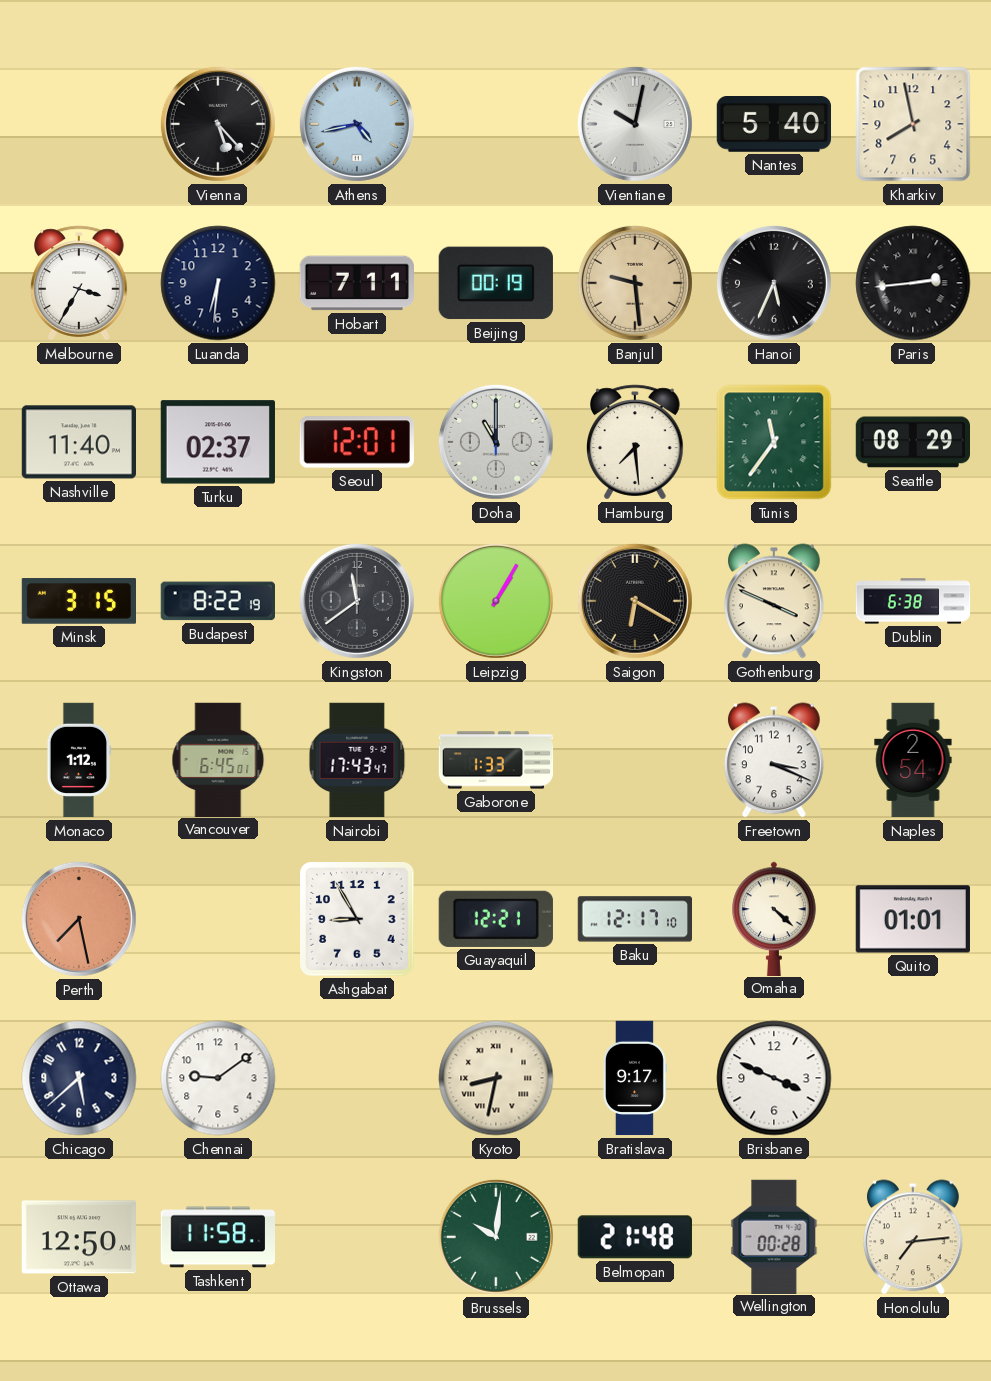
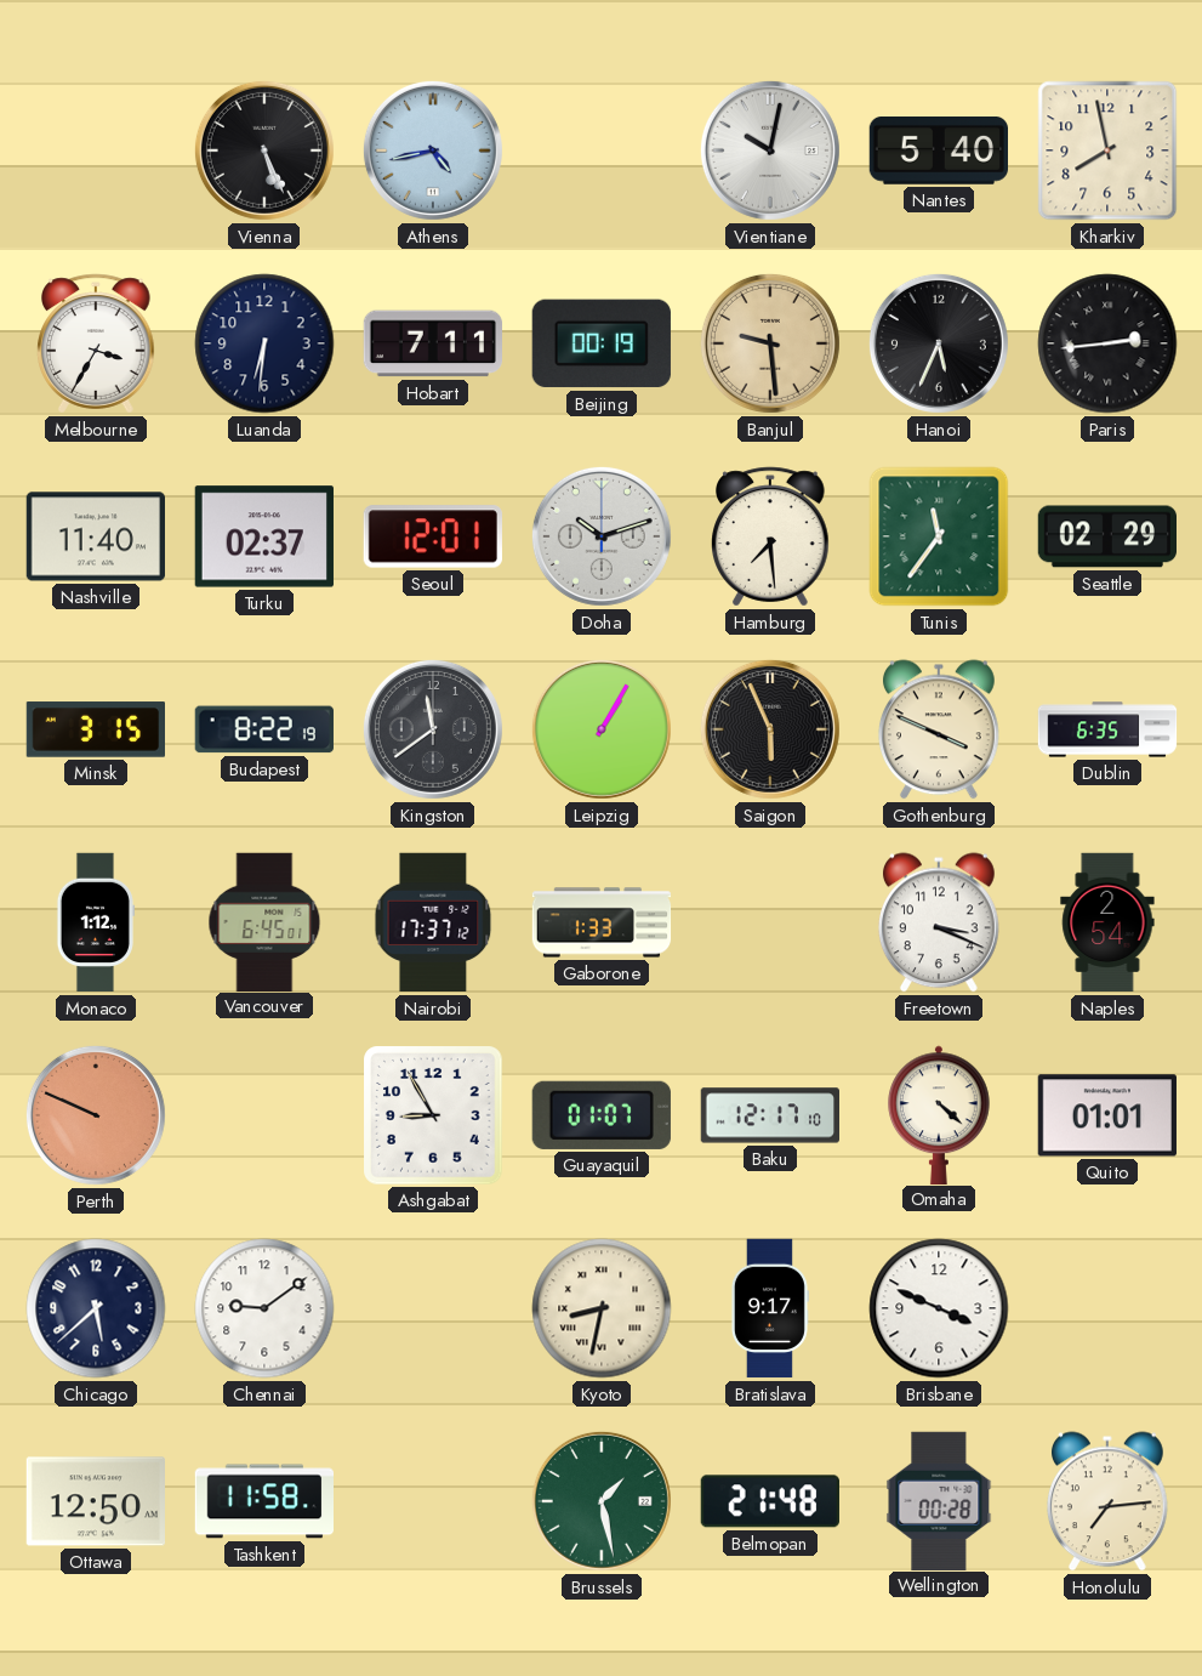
Vienna: 5:23 -> 5:26
Doha: 11:00 -> 10:12
Seattle: 08:29 -> 02:29
Saigon: 6:20 -> 5:56
Dublin: 6:38 -> 6:35
Nairobi: 17:43 -> 17:37
Perth: 7:28 -> 9:49
Guayaquil: 12:21 -> 01:07
Brussels: 10:01 -> 1:28
